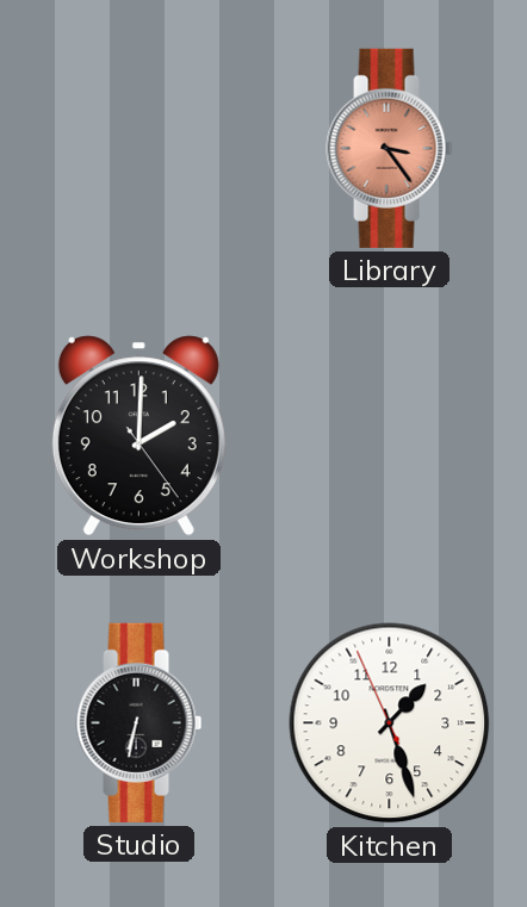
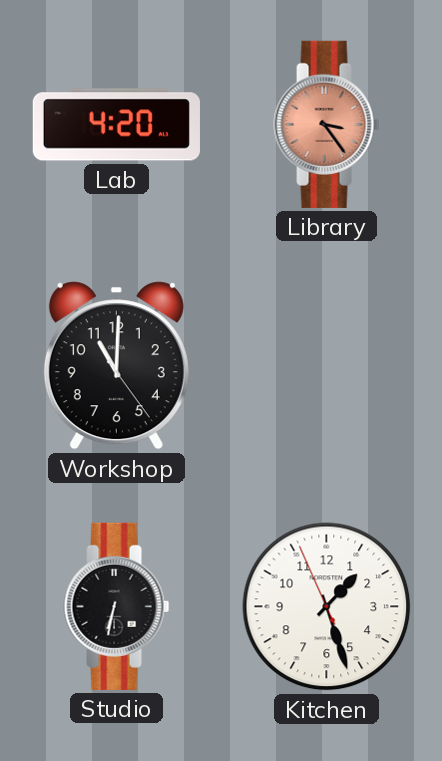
Lab: none -> 4:20
Workshop: 2:00 -> 11:00
